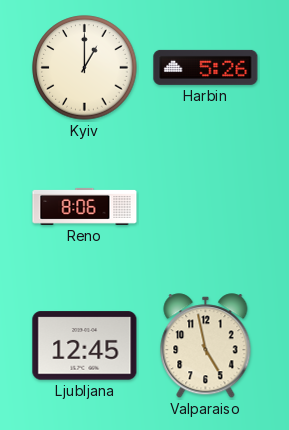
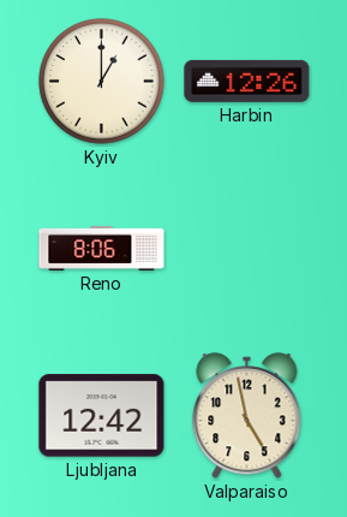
Harbin: 5:26 -> 12:26
Ljubljana: 12:45 -> 12:42
